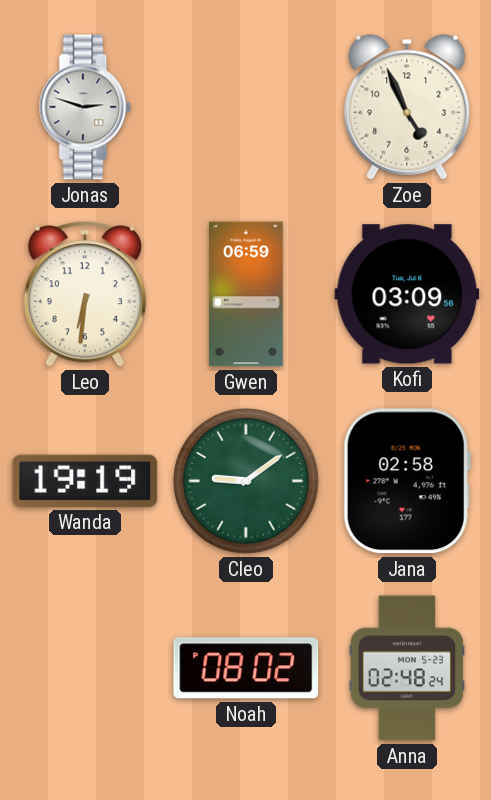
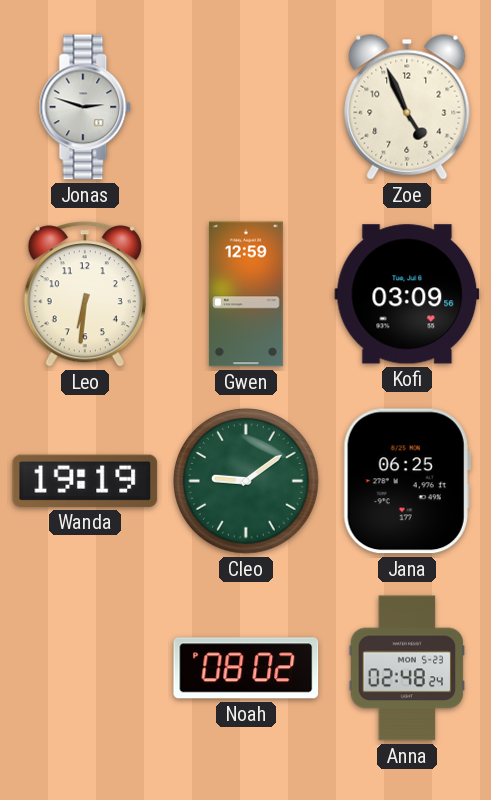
Gwen: 06:59 -> 12:59
Jana: 02:58 -> 06:25
